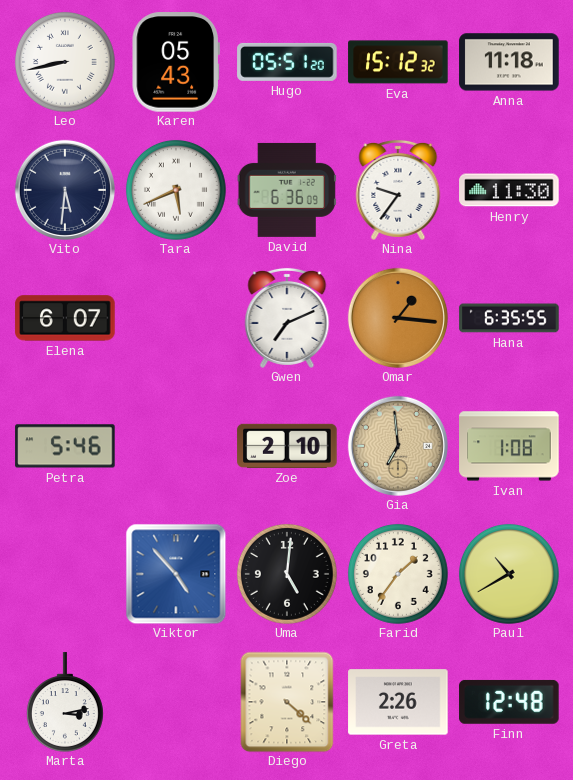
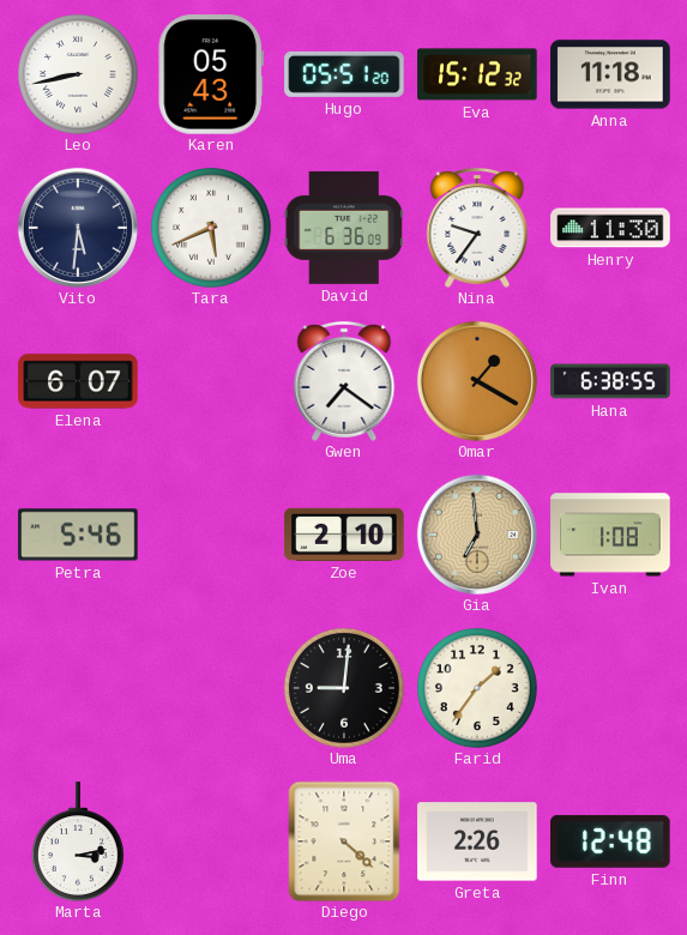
Gwen: 7:11 -> 7:21
Omar: 1:16 -> 1:20
Hana: 6:35 -> 6:38
Viktor: 4:53 -> none
Uma: 5:01 -> 9:01
Paul: 10:40 -> none
